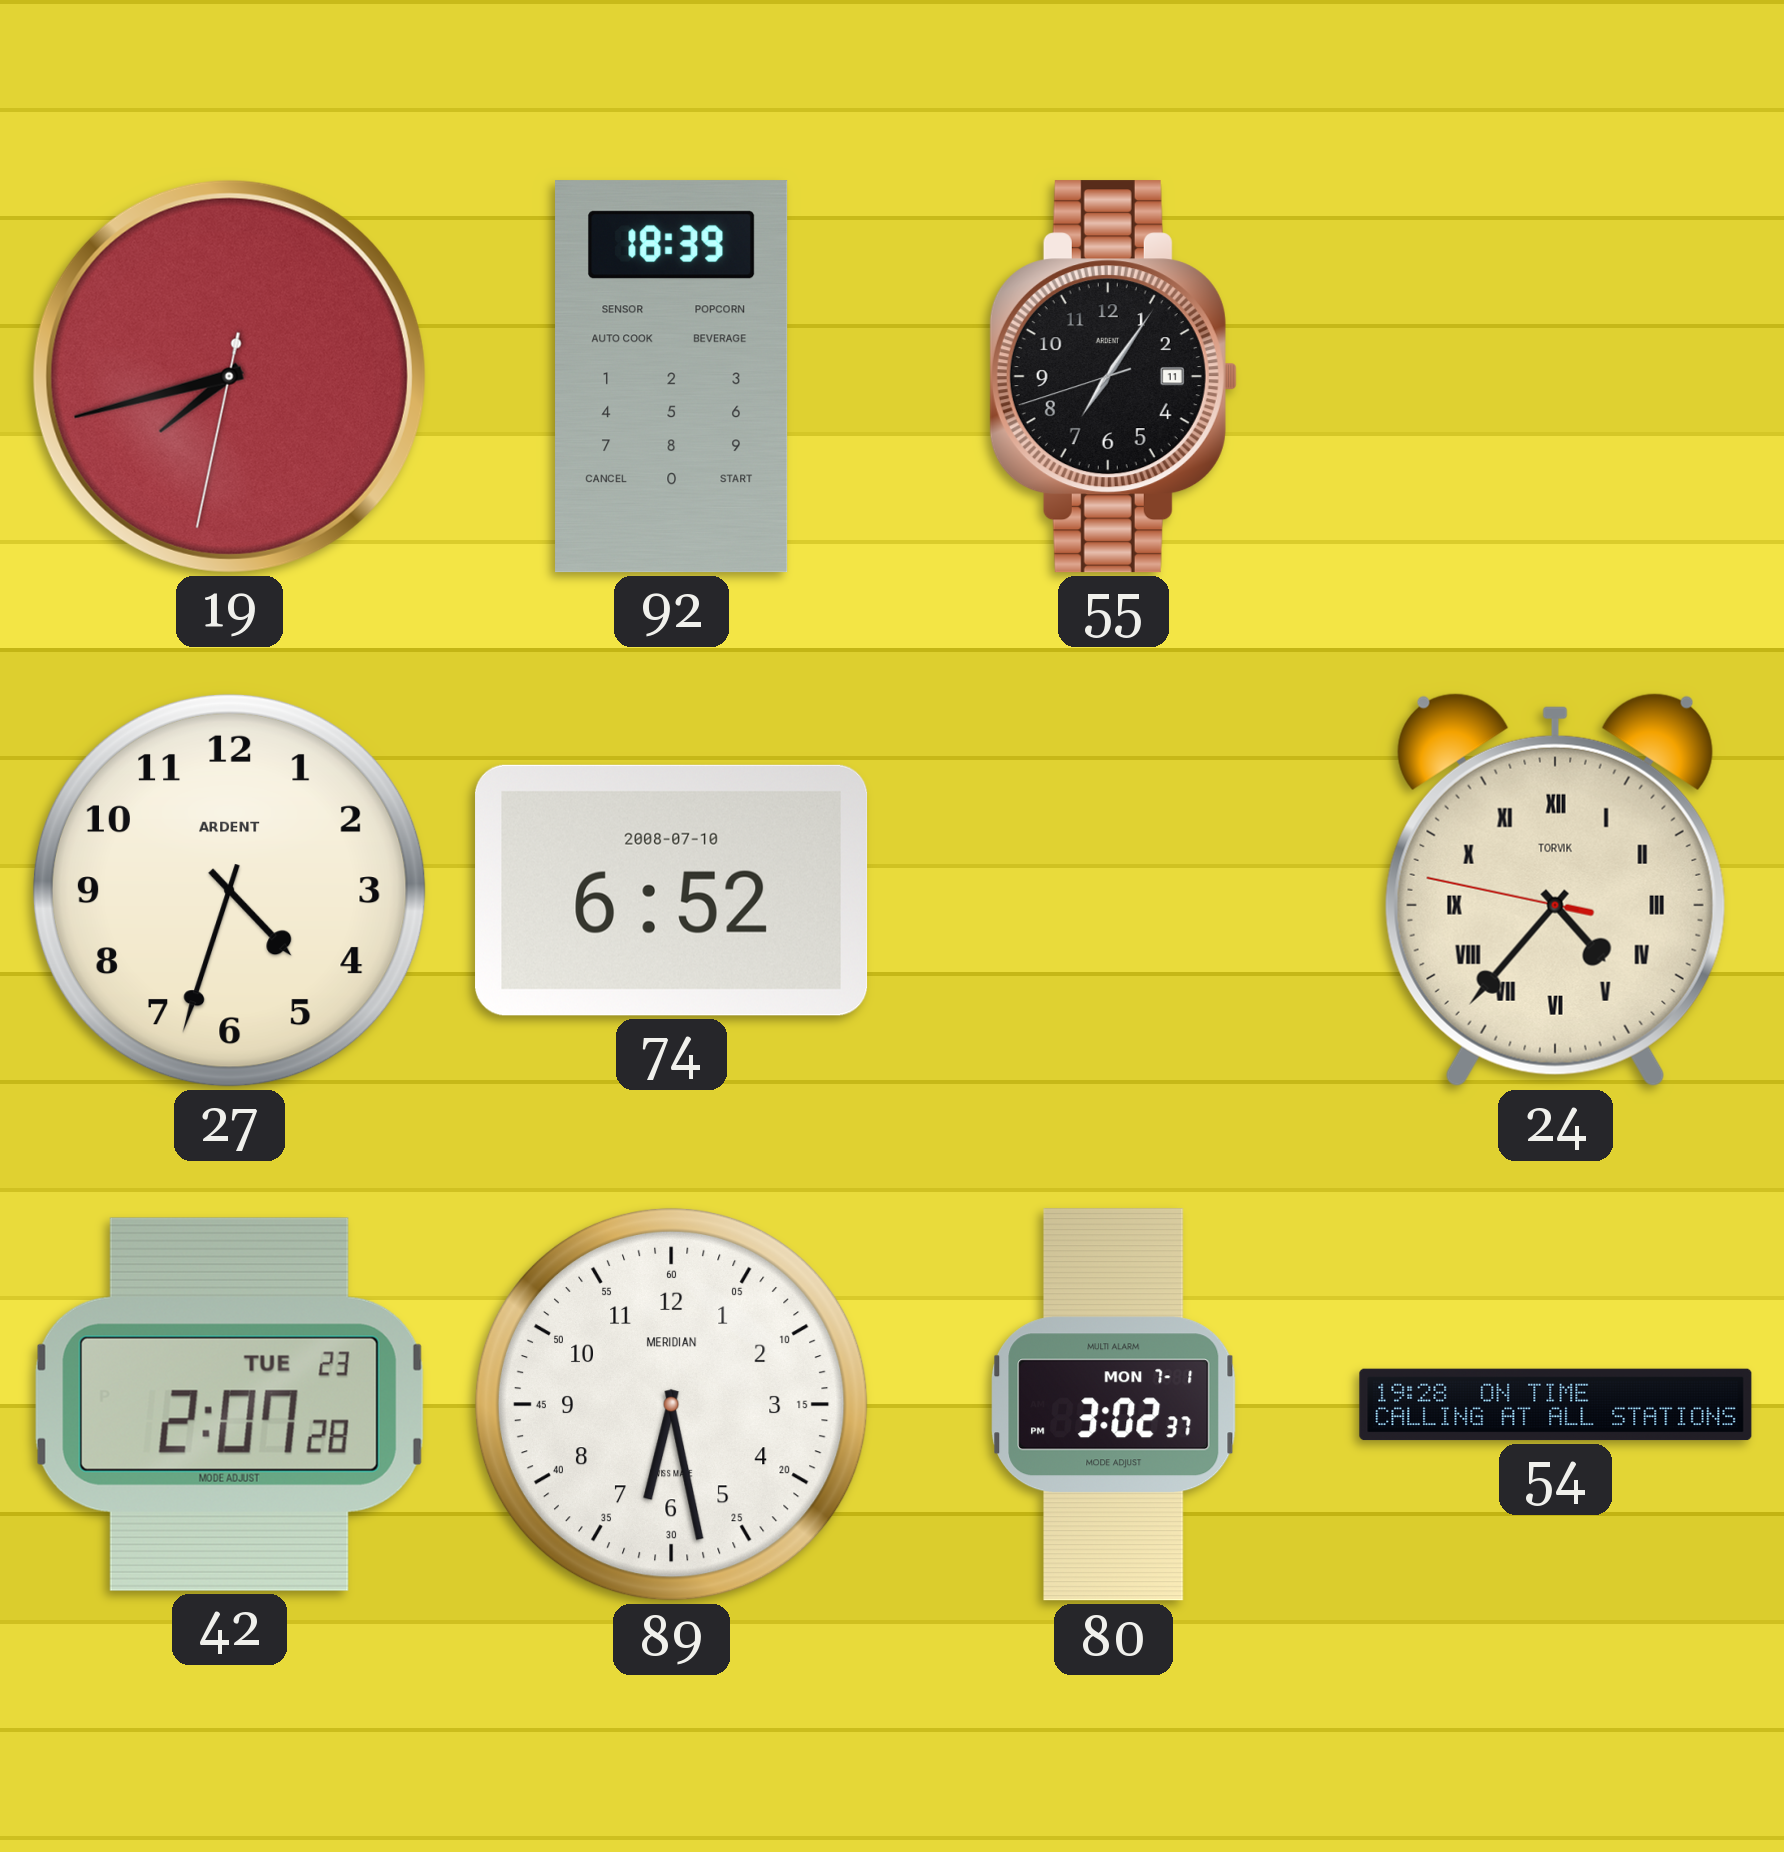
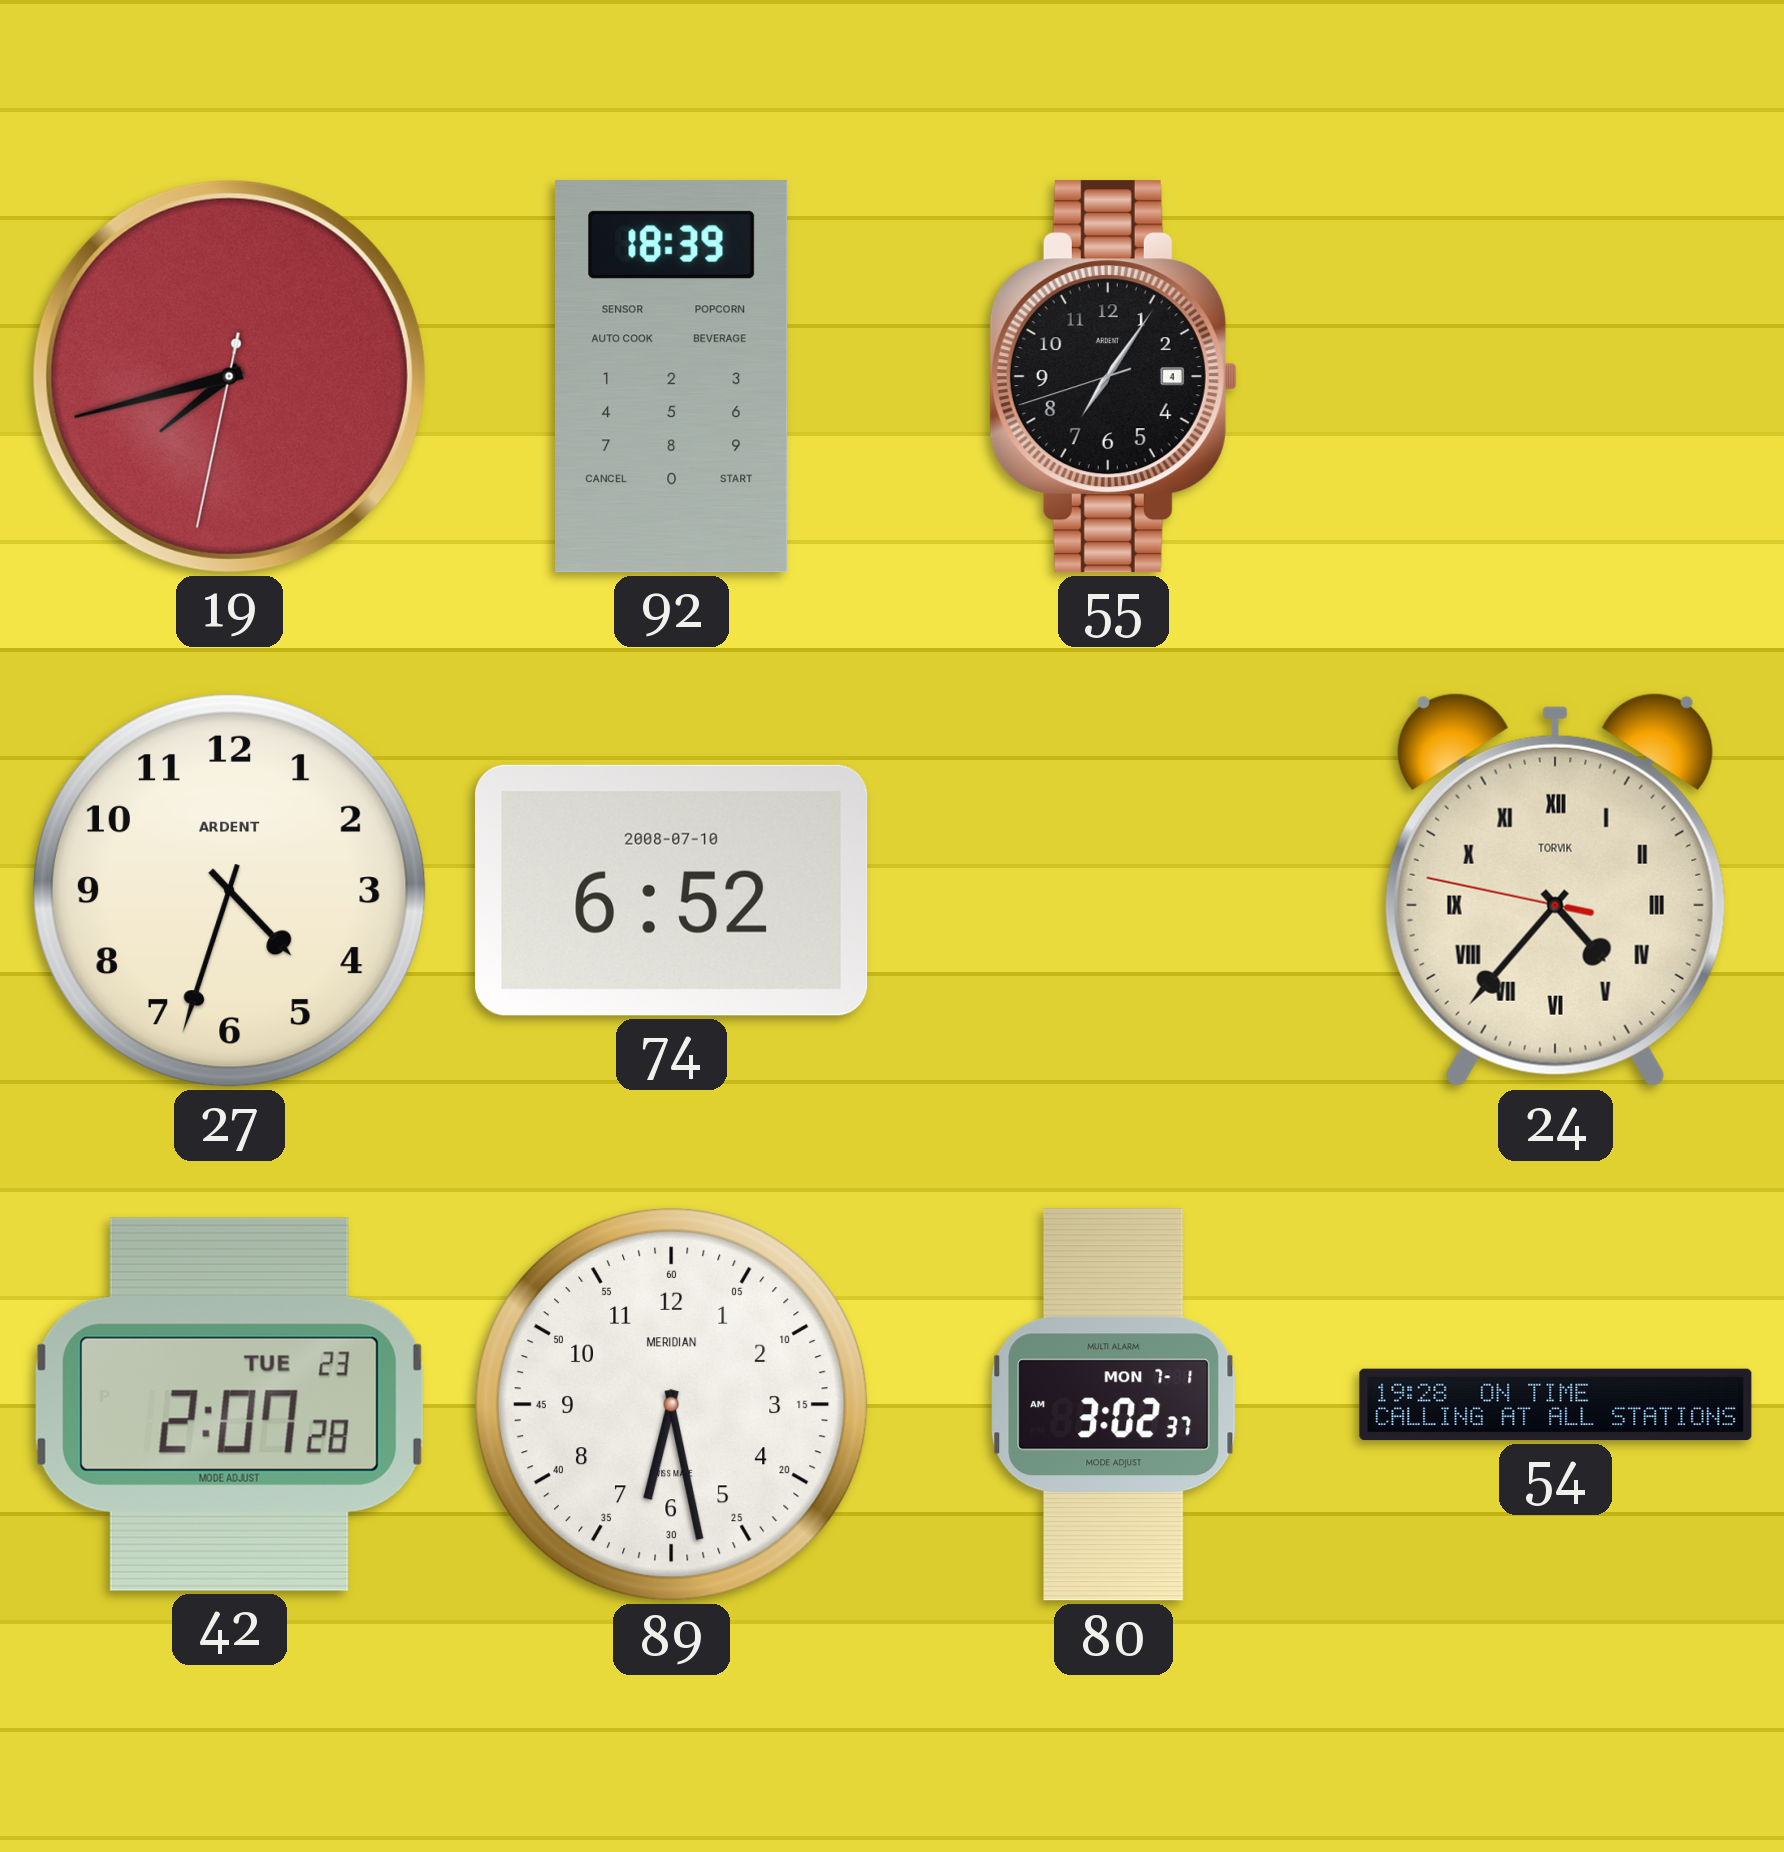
55 date: 11 -> 4
80: 3:02:37 PM -> 3:02:37 AM
